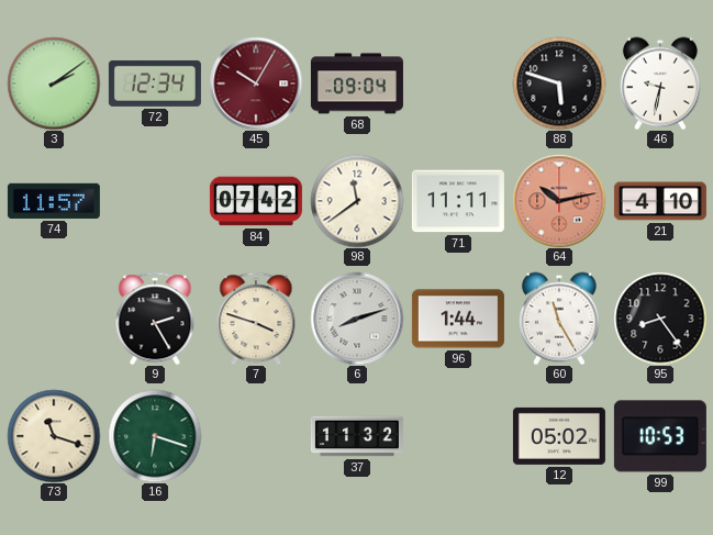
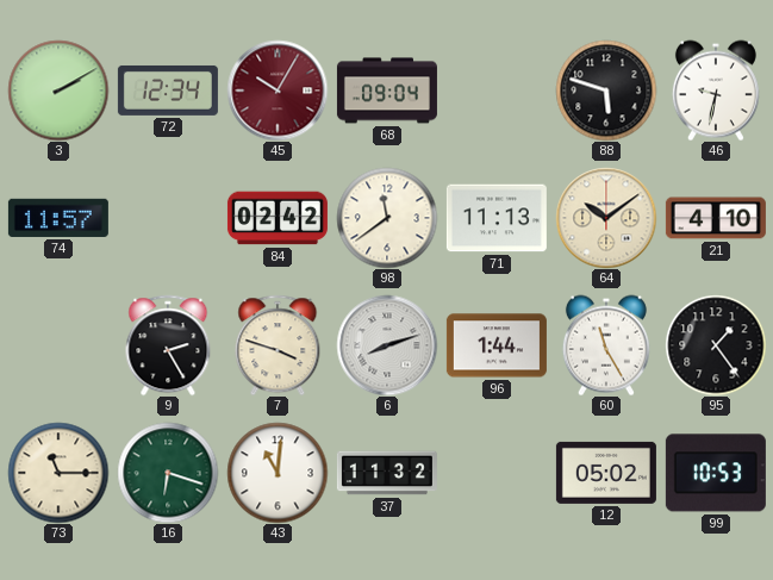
3: 2:09 -> 2:10
84: 07:42 -> 02:42
71: 11:11 -> 11:13
64: 10:13 -> 10:09
64 dial: salmon -> cream
95: 8:24 -> 1:24
73: 11:18 -> 11:15
43: none -> 11:01
